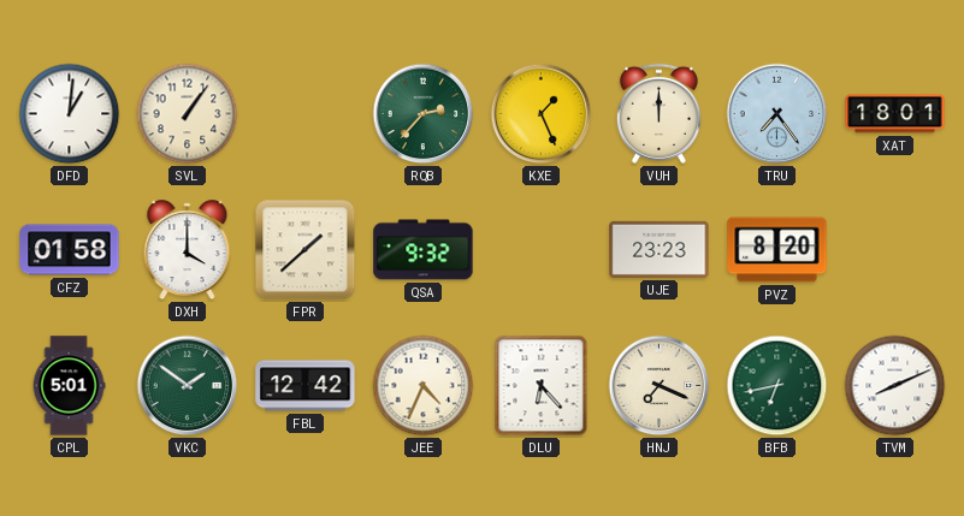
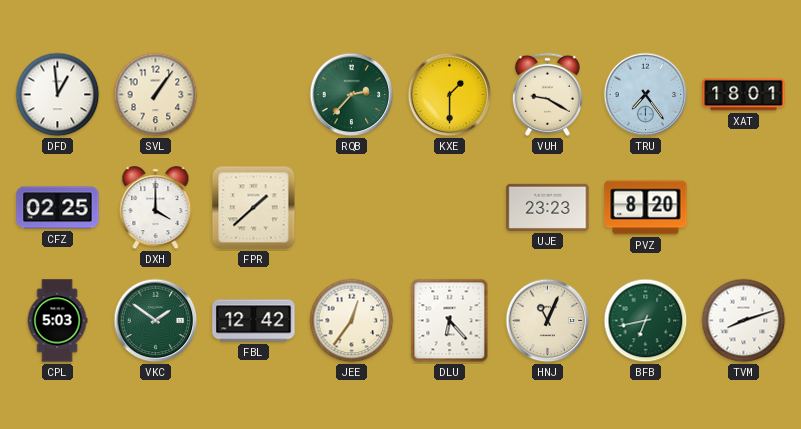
DFD: 1:01 -> 12:59
KXE: 1:26 -> 1:30
VUH: 12:00 -> 9:20
CFZ: 01:58 -> 02:25
QSA: 9:32 -> none
CPL: 5:01 -> 5:03
JEE: 4:34 -> 12:36
HNJ: 7:19 -> 11:04
TVM: 8:11 -> 8:12
